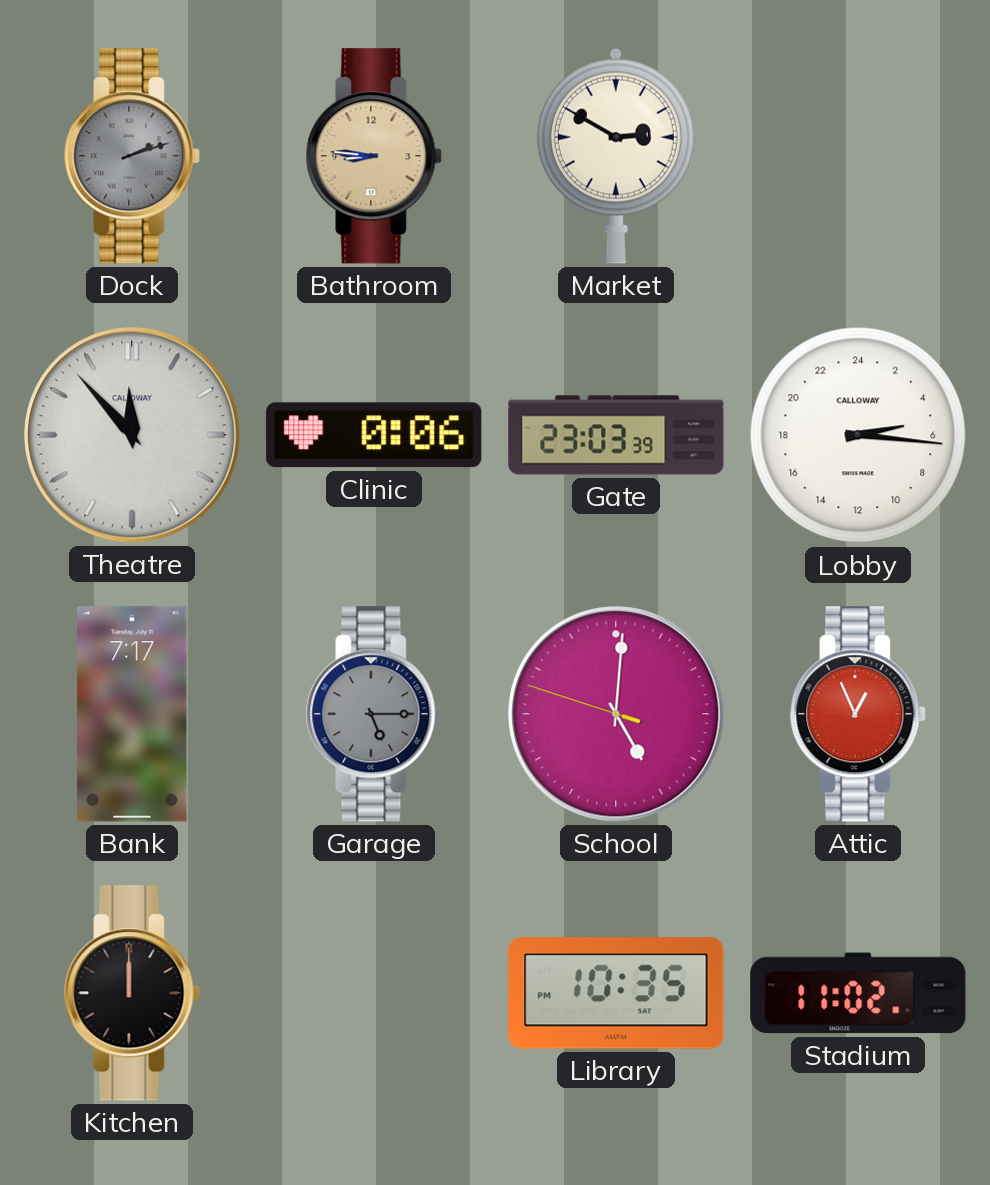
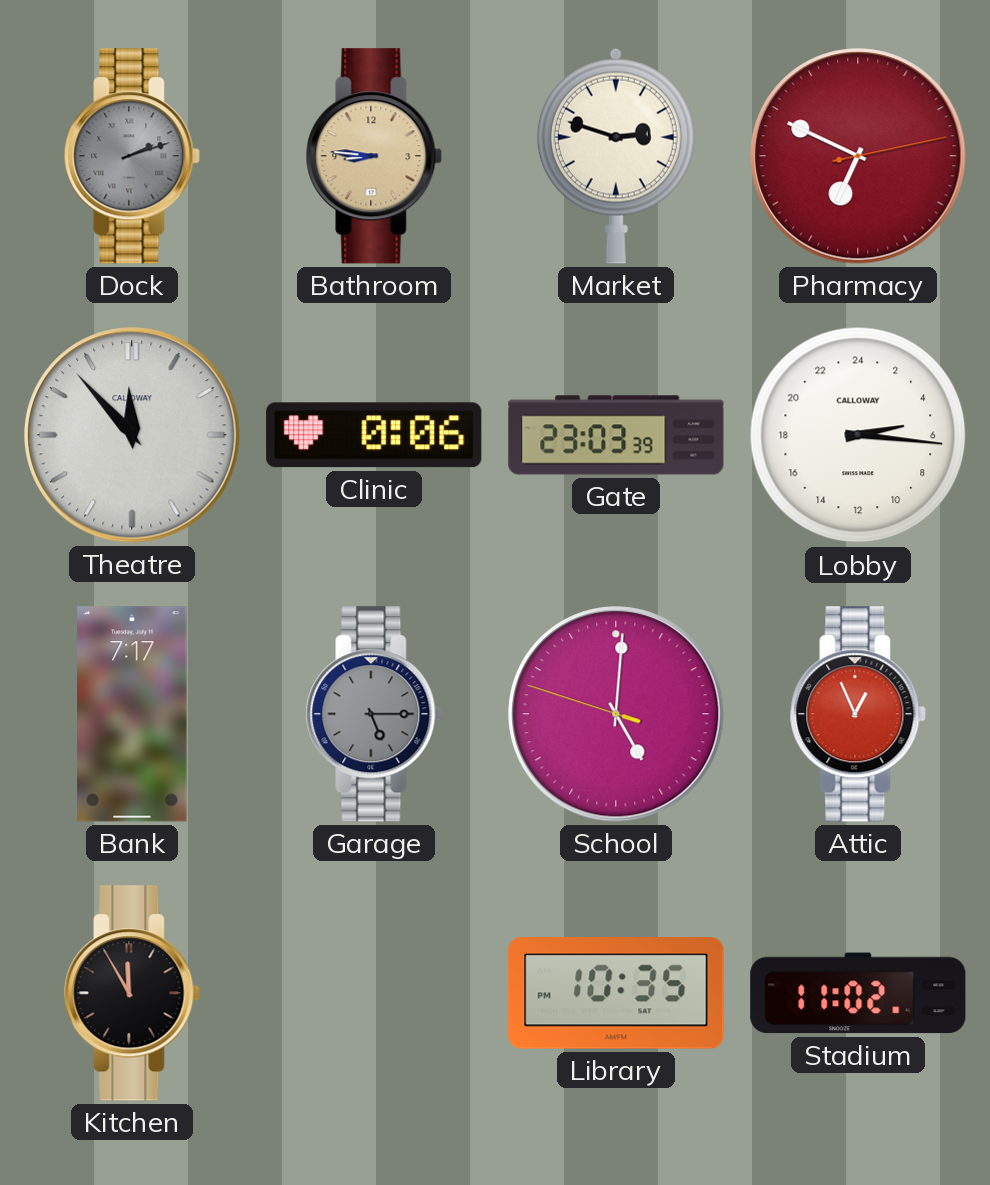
Market: 2:50 -> 2:48
Pharmacy: none -> 6:49
Kitchen: 12:00 -> 11:55
